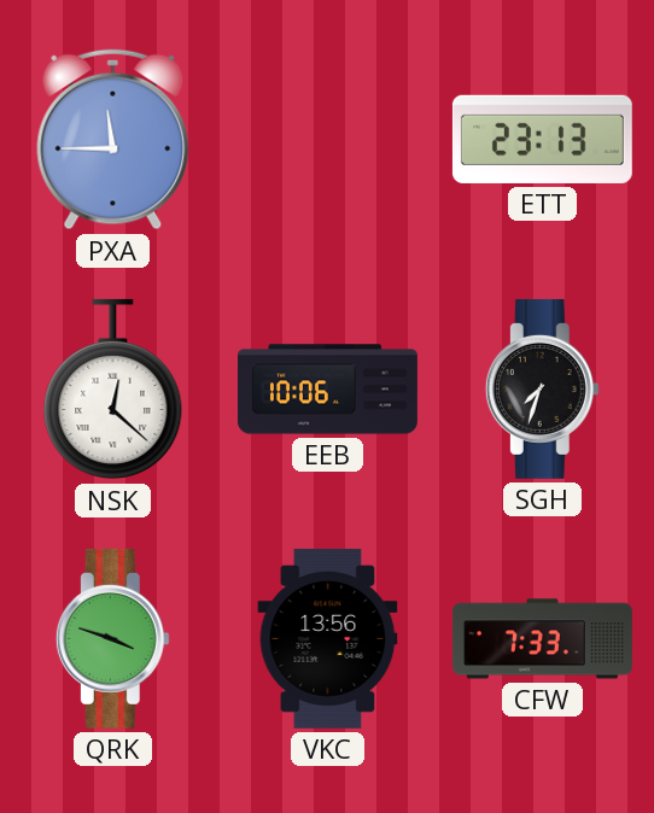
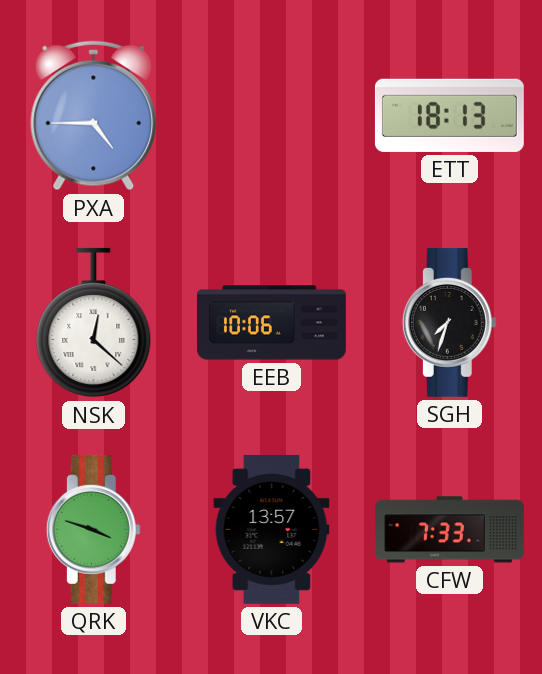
PXA: 11:45 -> 4:45
ETT: 23:13 -> 18:13
VKC: 13:56 -> 13:57
